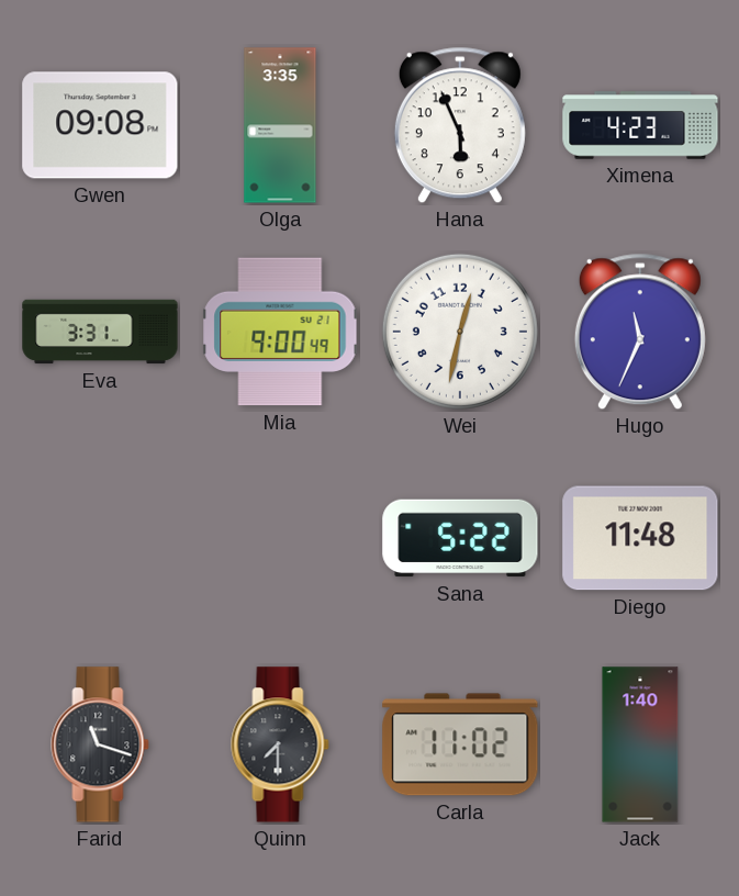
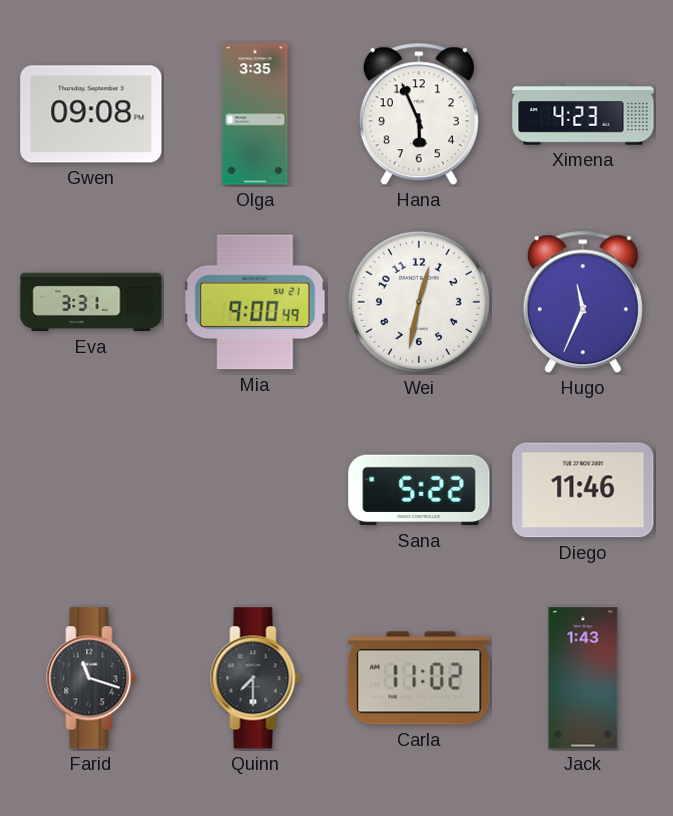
Diego: 11:48 -> 11:46
Jack: 1:40 -> 1:43
